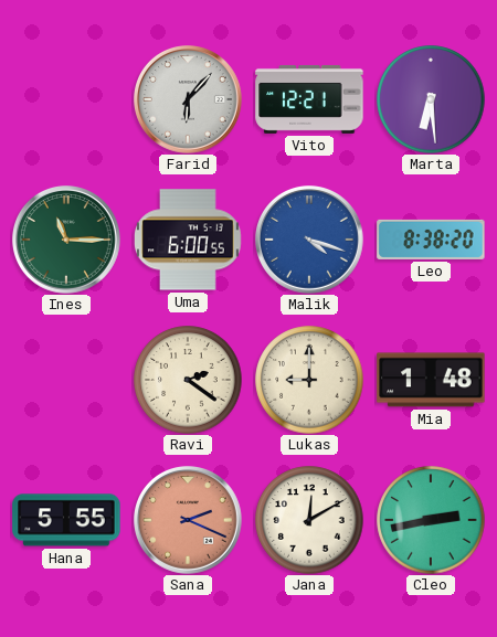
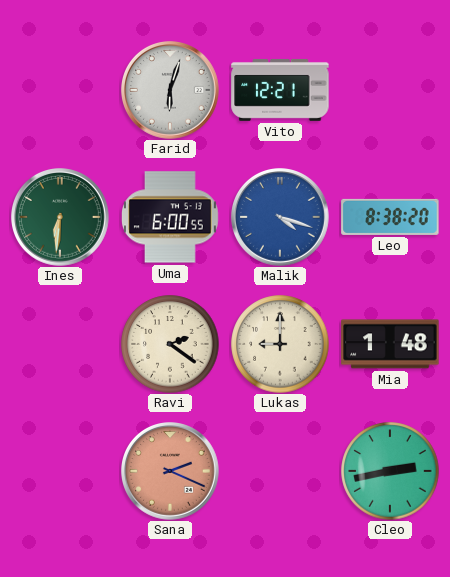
Farid: 6:07 -> 6:03
Marta: 6:29 -> none
Ines: 11:15 -> 6:31
Hana: 5:55 -> none
Jana: 12:10 -> none
